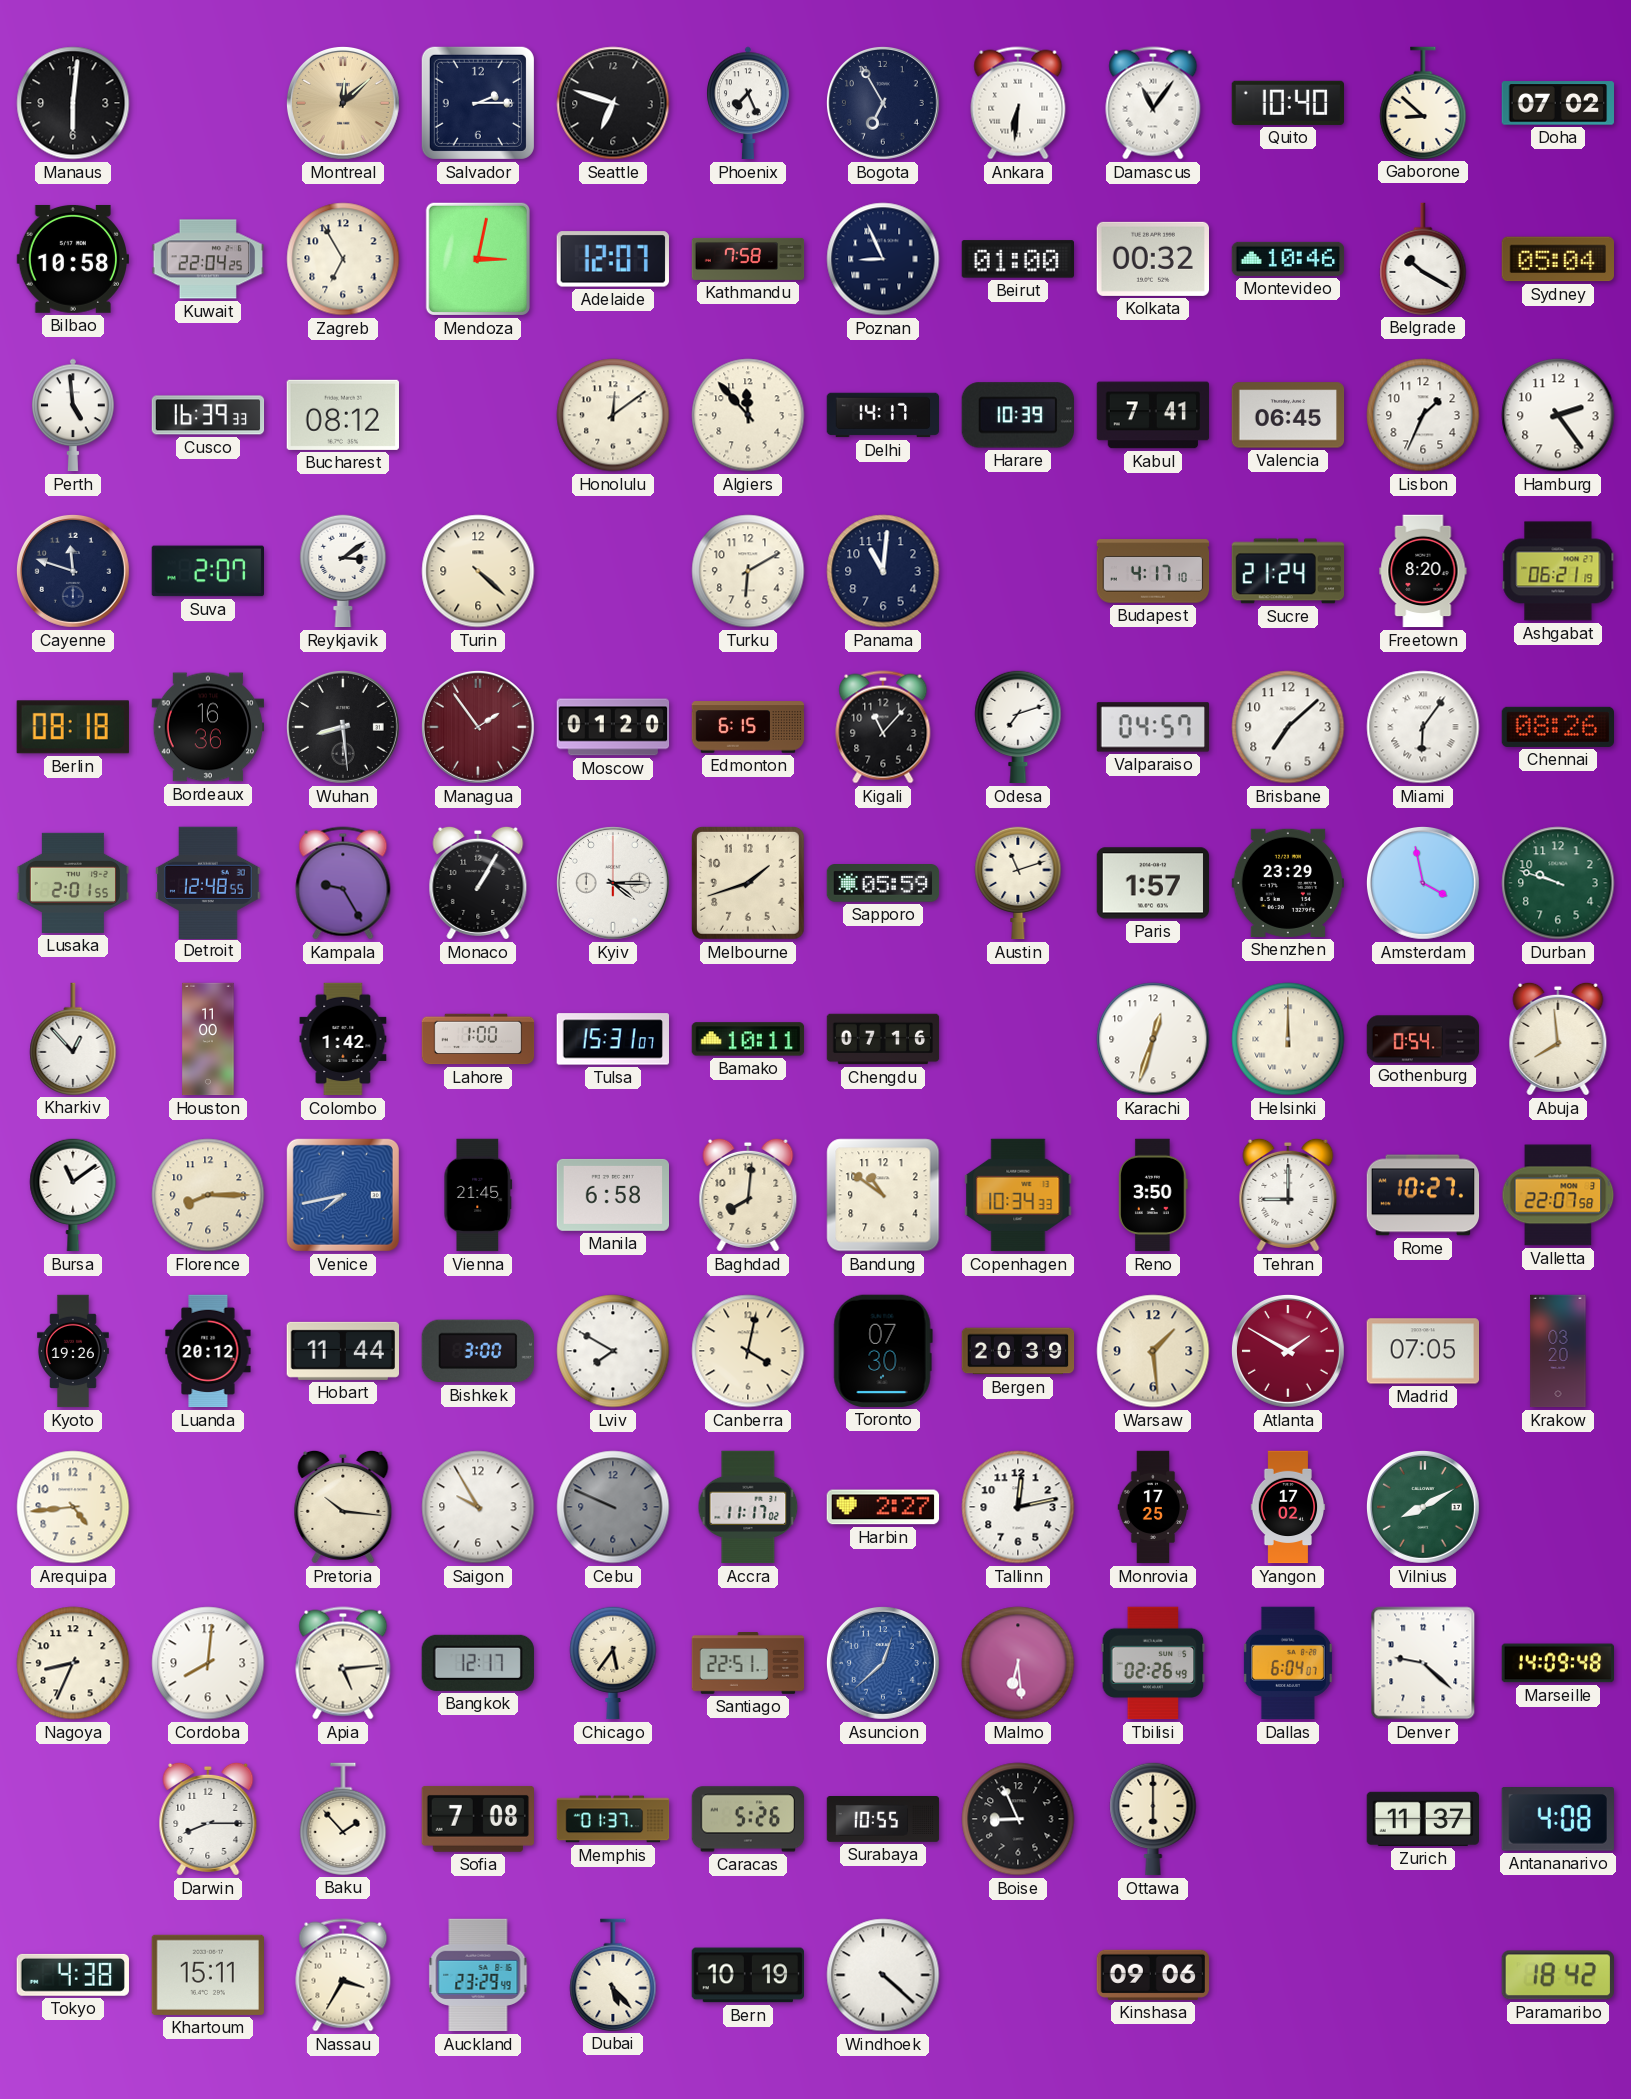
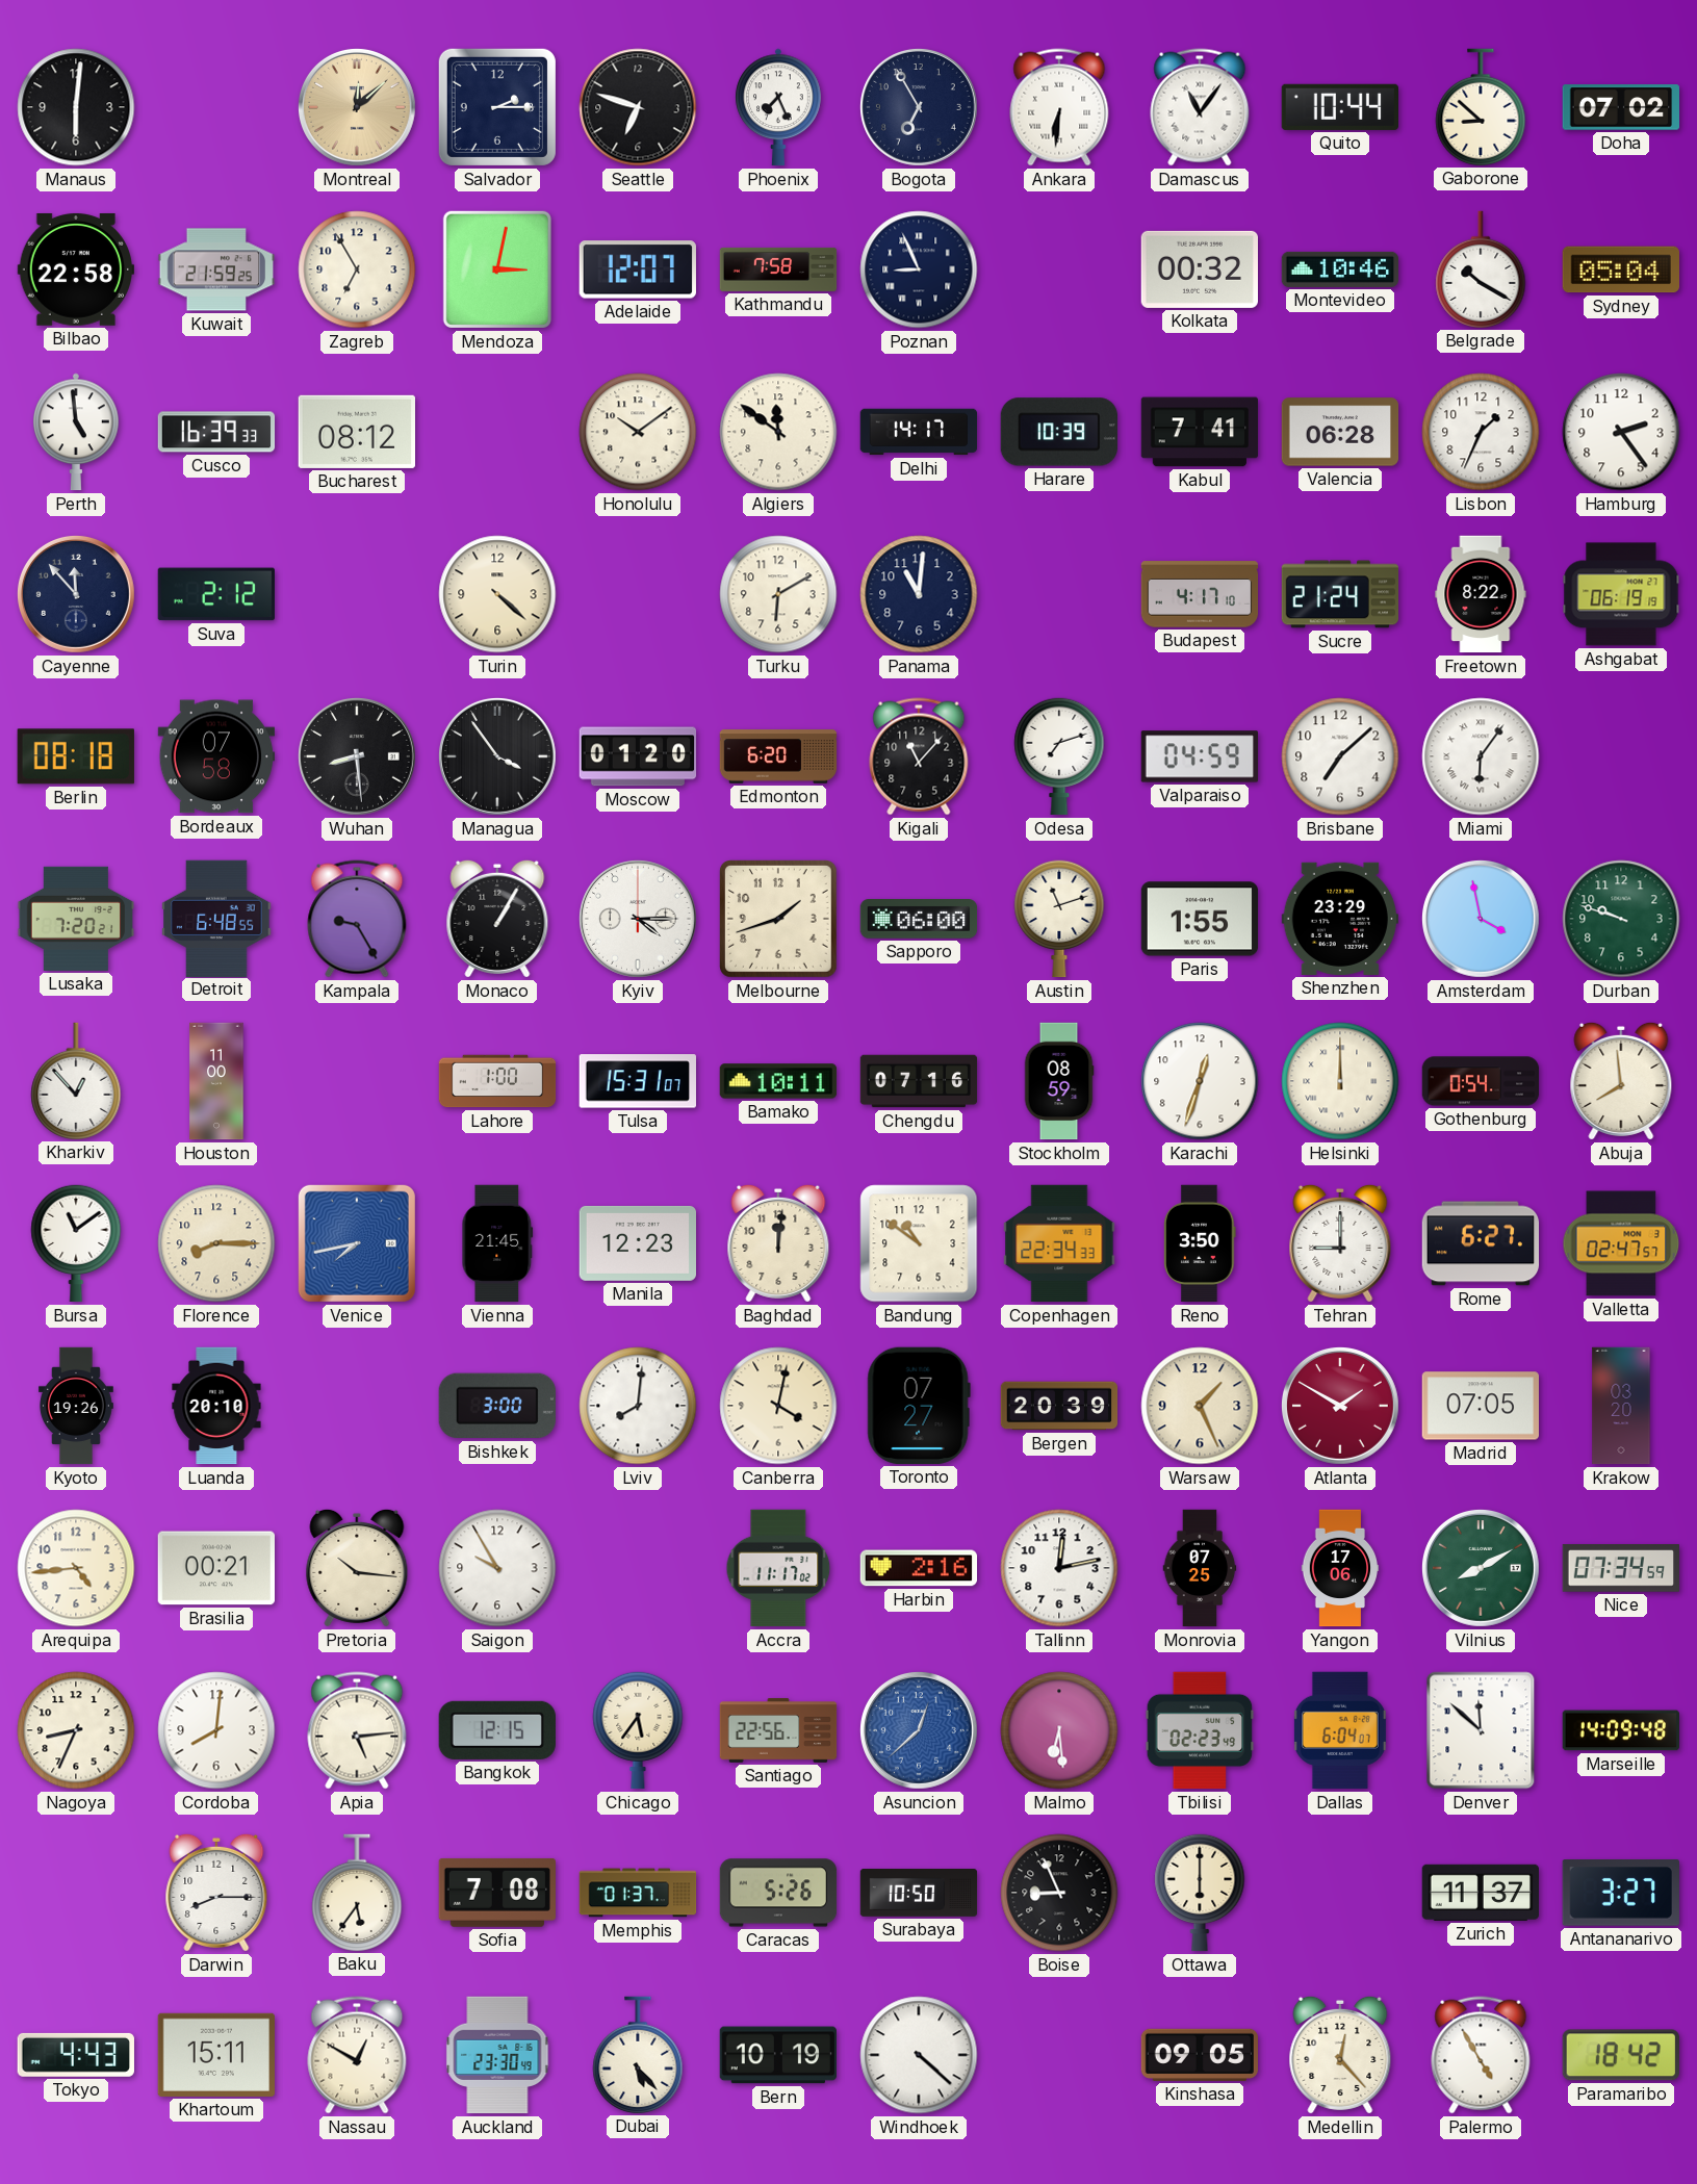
Quito: 10:40 -> 10:44
Bilbao: 10:58 -> 22:58
Kuwait: 22:04 -> 21:59
Beirut: 01:00 -> none
Honolulu: 12:09 -> 10:09
Algiers: 11:53 -> 11:51
Valencia: 06:45 -> 06:28
Cayenne: 11:48 -> 11:53
Suva: 2:07 -> 2:12
Reykjavik: 3:09 -> none
Freetown: 8:20 -> 8:22
Ashgabat: 06:21 -> 06:19
Bordeaux: 16:36 -> 07:58
Managua: 1:54 -> 3:54
Managua dial: burgundy -> black
Edmonton: 6:15 -> 6:20
Valparaiso: 04:57 -> 04:59
Chennai: 08:26 -> none
Lusaka: 2:01 -> 7:20
Detroit: 12:48 -> 6:48
Sapporo: 05:59 -> 06:00
Paris: 1:57 -> 1:55
Colombo: 1:42 -> none
Stockholm: none -> 08:59
Manila: 6:58 -> 12:23
Baghdad: 8:01 -> 12:01
Copenhagen: 10:34 -> 22:34
Rome: 10:27 -> 6:27
Valletta: 22:07 -> 02:47
Luanda: 20:12 -> 20:10
Hobart: 11:44 -> none
Lviv: 7:50 -> 8:01
Toronto: 07:30 -> 07:27
Warsaw: 1:29 -> 1:26
Brasilia: none -> 00:21
Cebu: 9:49 -> none
Harbin: 2:27 -> 2:16
Monrovia: 17:25 -> 07:25
Yangon: 17:02 -> 17:06
Nice: none -> 07:34
Bangkok: 12:17 -> 12:15
Santiago: 22:51 -> 22:56
Tbilisi: 02:26 -> 02:23
Denver: 9:22 -> 11:52
Baku: 1:53 -> 5:36
Surabaya: 10:55 -> 10:50
Antananarivo: 4:08 -> 3:27
Tokyo: 4:38 -> 4:43
Nassau: 3:35 -> 12:50
Auckland: 23:29 -> 23:30
Kinshasa: 09:06 -> 09:05
Medellin: none -> 12:23
Palermo: none -> 4:55
